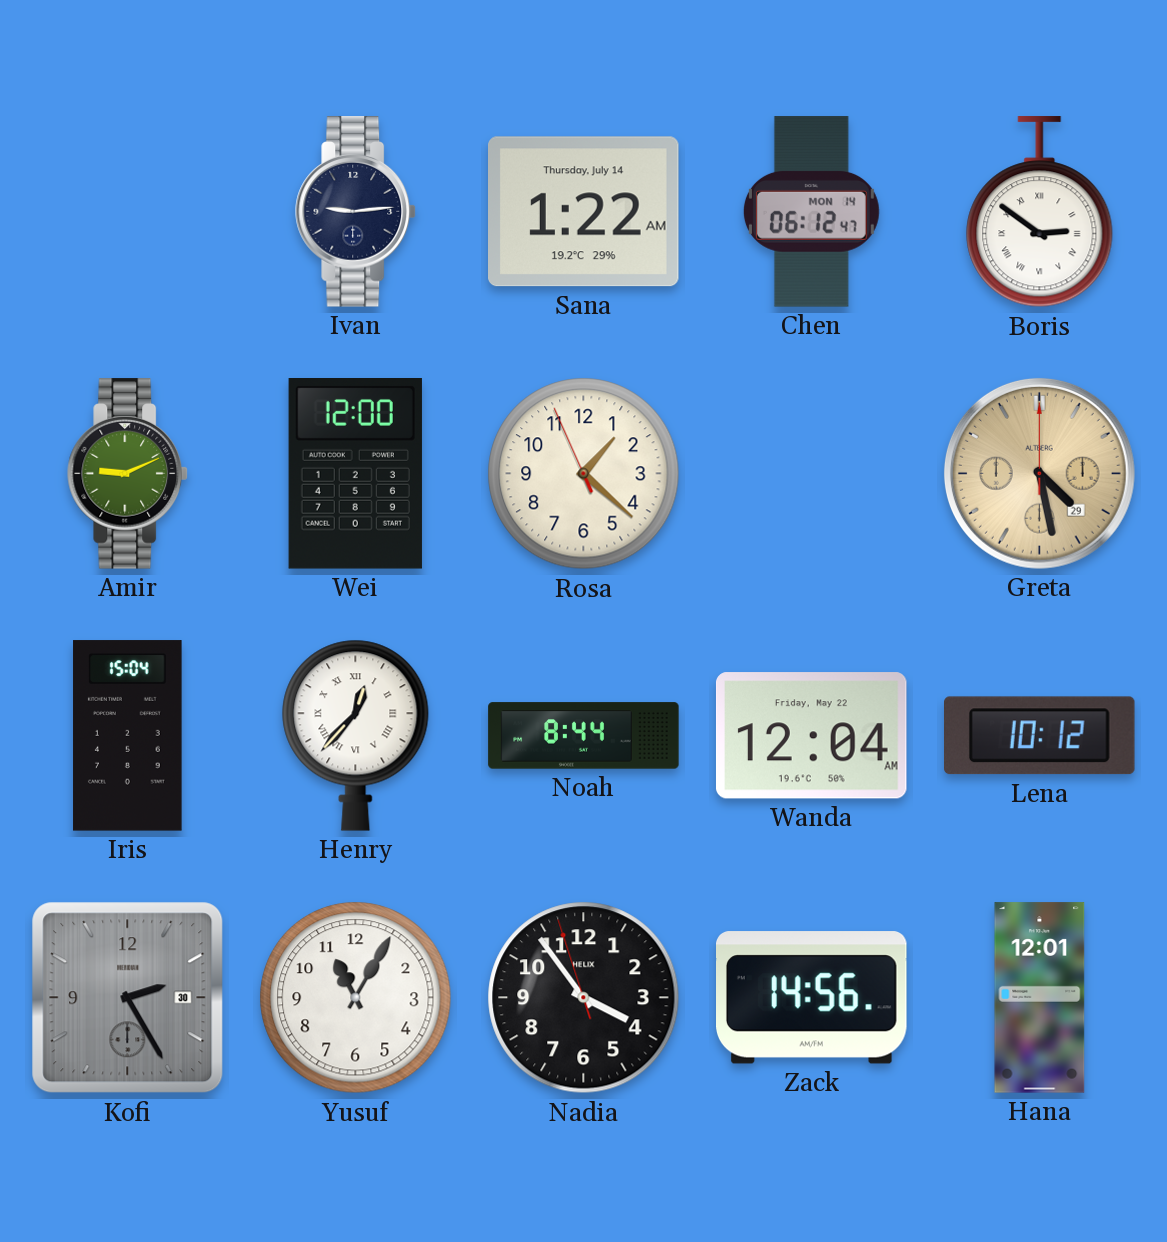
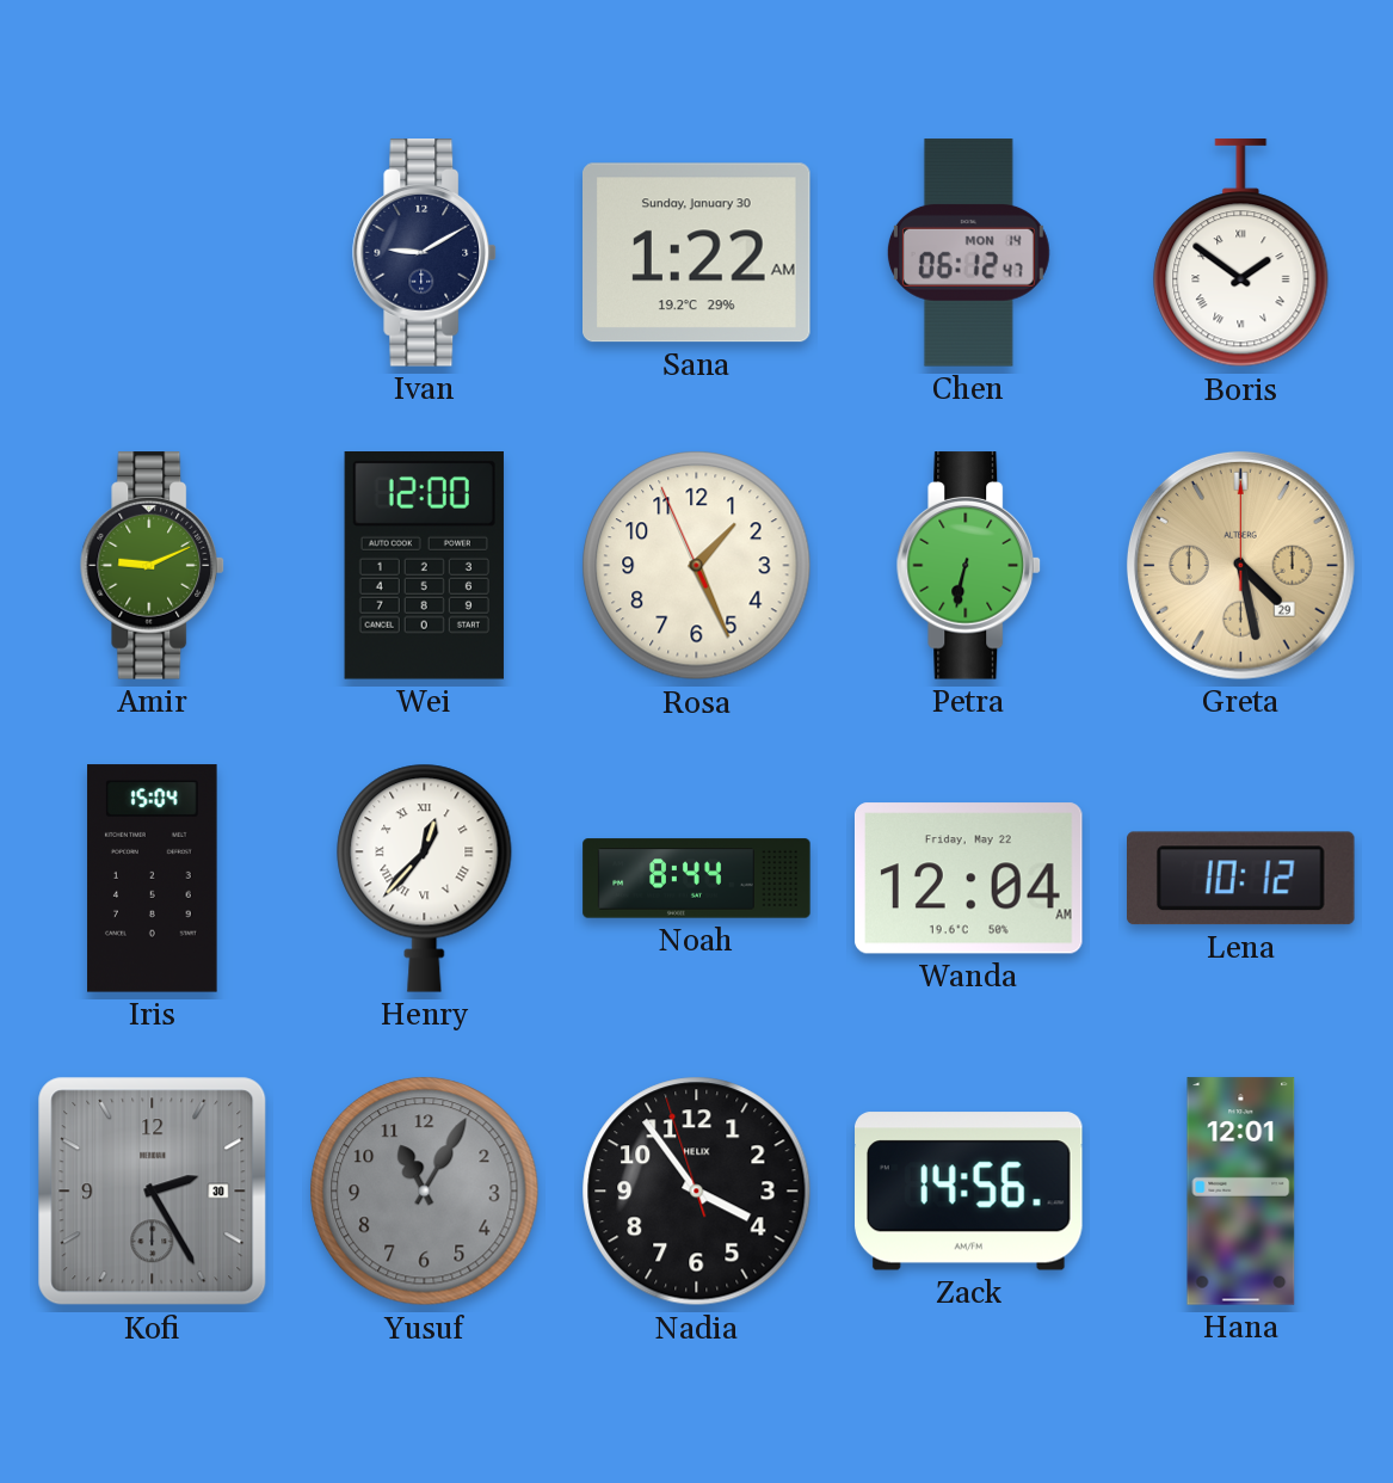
Ivan: 9:14 -> 9:10
Sana date: Thursday, July 14 -> Sunday, January 30
Boris: 2:51 -> 1:51
Rosa: 1:21 -> 1:25
Petra: none -> 6:32
Yusuf dial: white -> grey
